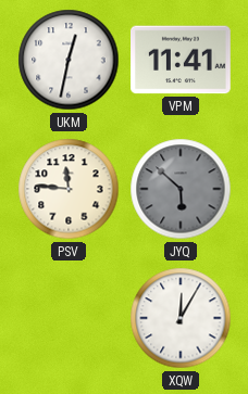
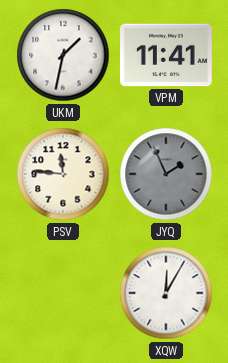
UKM: 12:32 -> 1:32
JYQ: 5:52 -> 1:56
